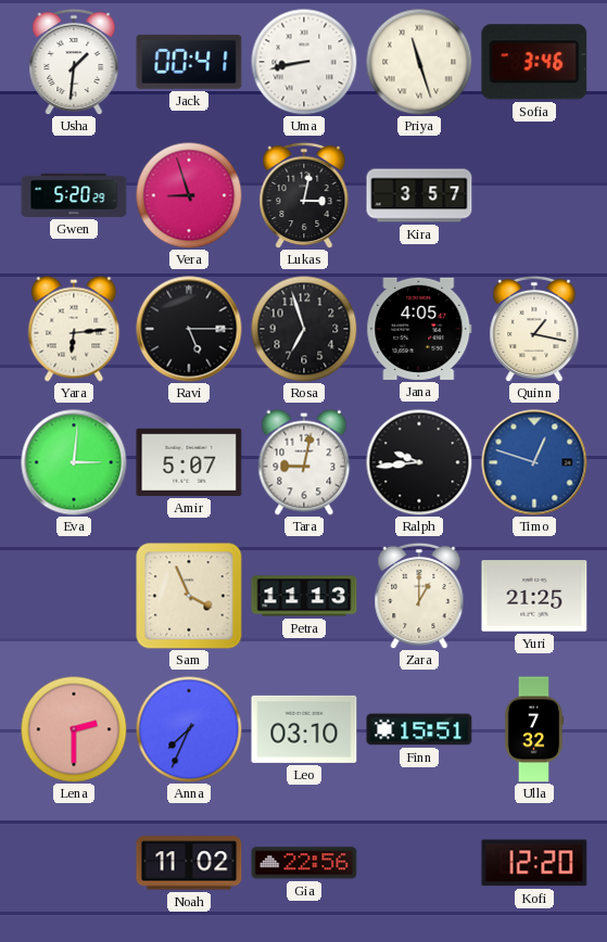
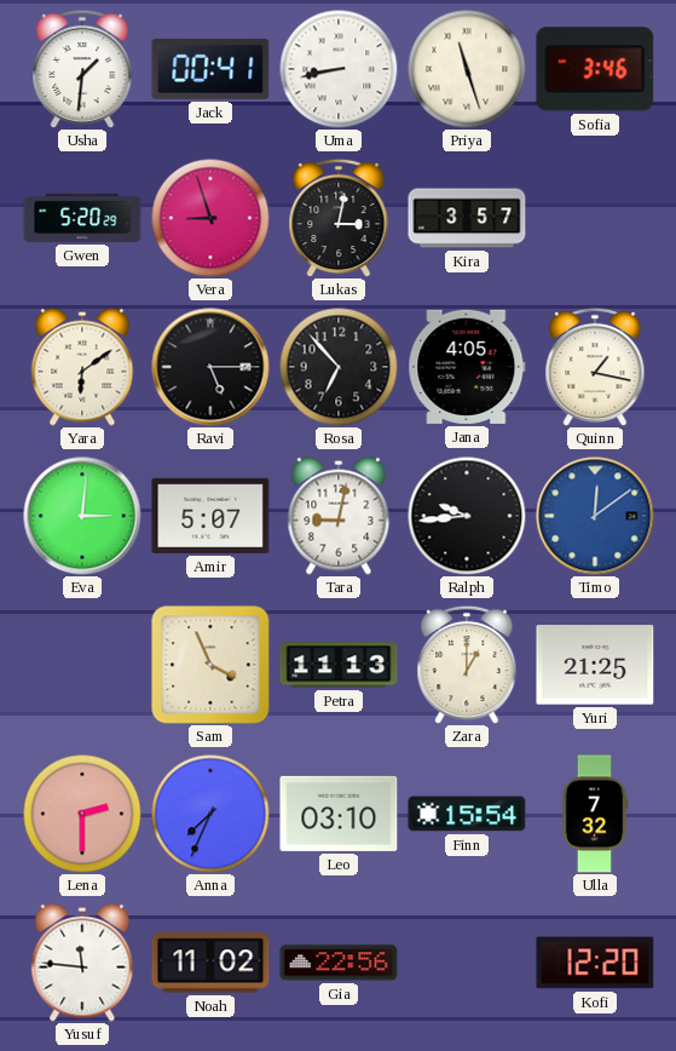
Yara: 6:14 -> 6:09
Rosa: 6:57 -> 6:53
Timo: 12:48 -> 12:09
Finn: 15:51 -> 15:54
Yusuf: none -> 11:46
